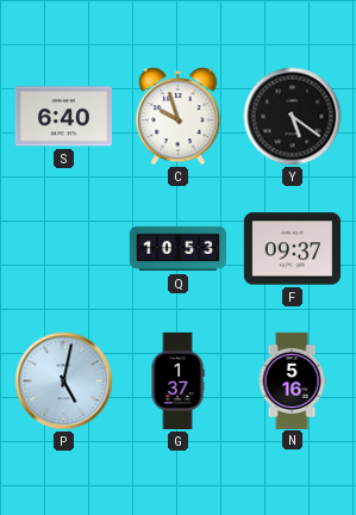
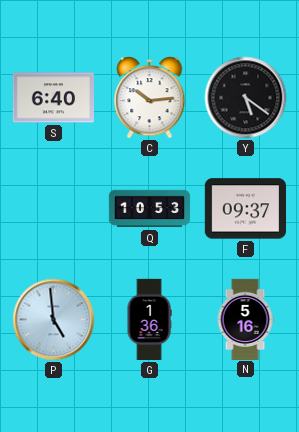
C: 9:57 -> 10:14
P: 5:02 -> 4:59
G: 1:37 -> 1:36
